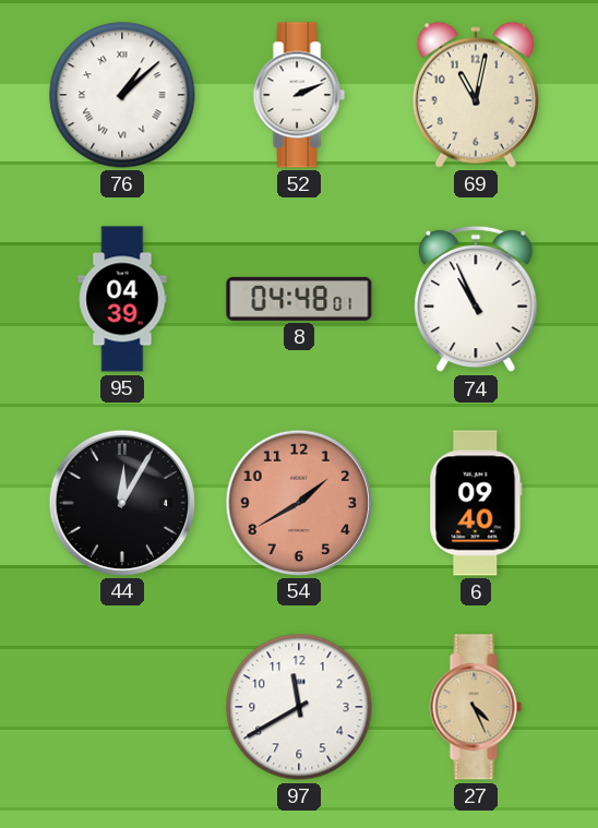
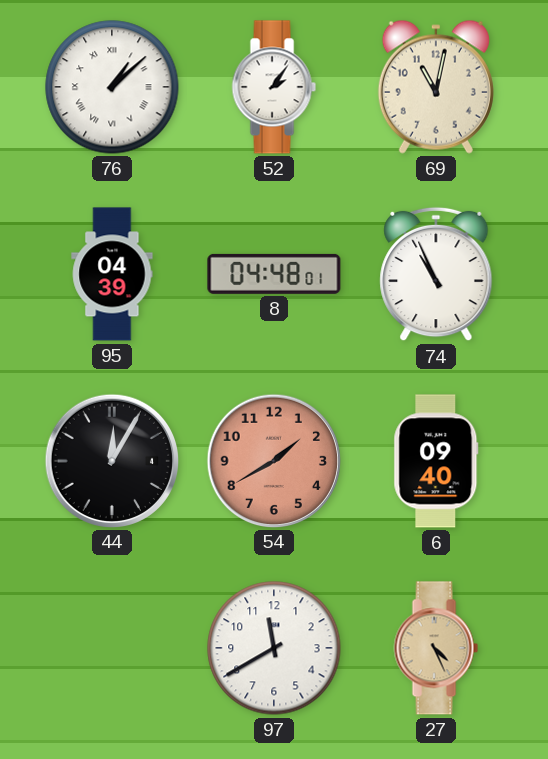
52: 2:11 -> 2:06
